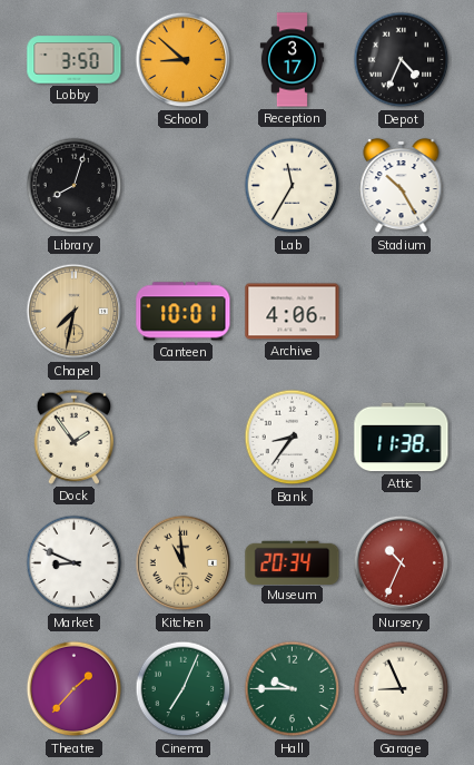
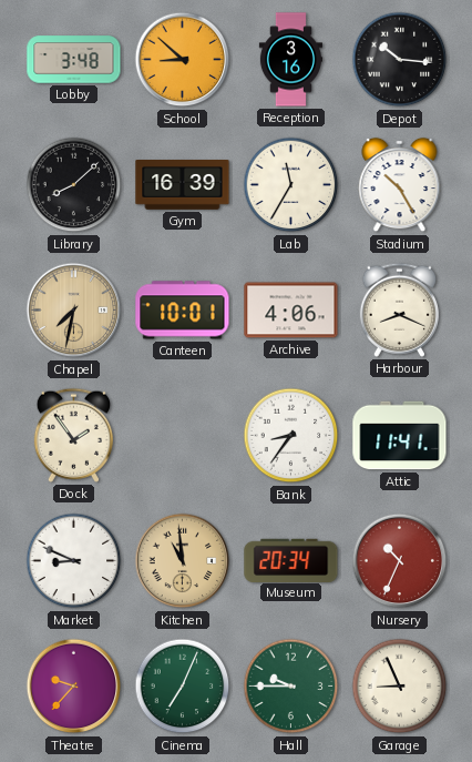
Lobby: 3:50 -> 3:48
Reception: 3:17 -> 3:16
Depot: 4:34 -> 10:16
Library: 8:03 -> 8:08
Gym: none -> 16:39
Harbour: none -> 8:19
Attic: 11:38 -> 11:41
Theatre: 1:37 -> 9:37
